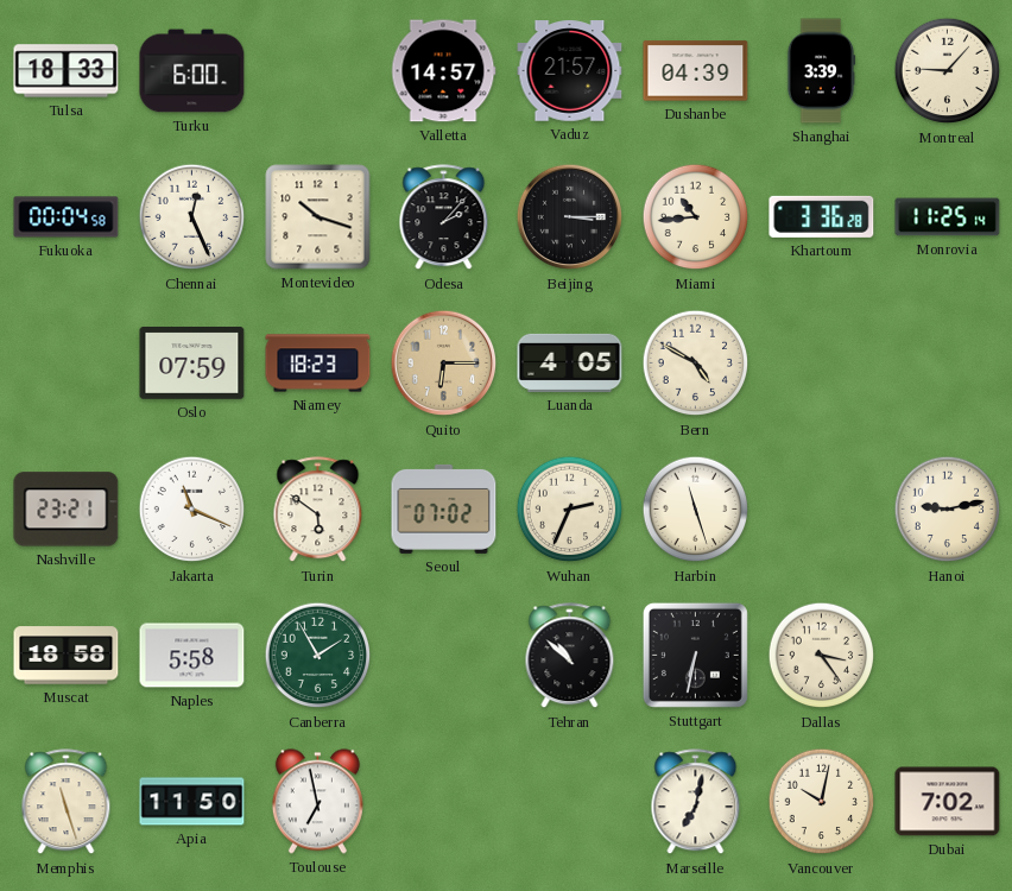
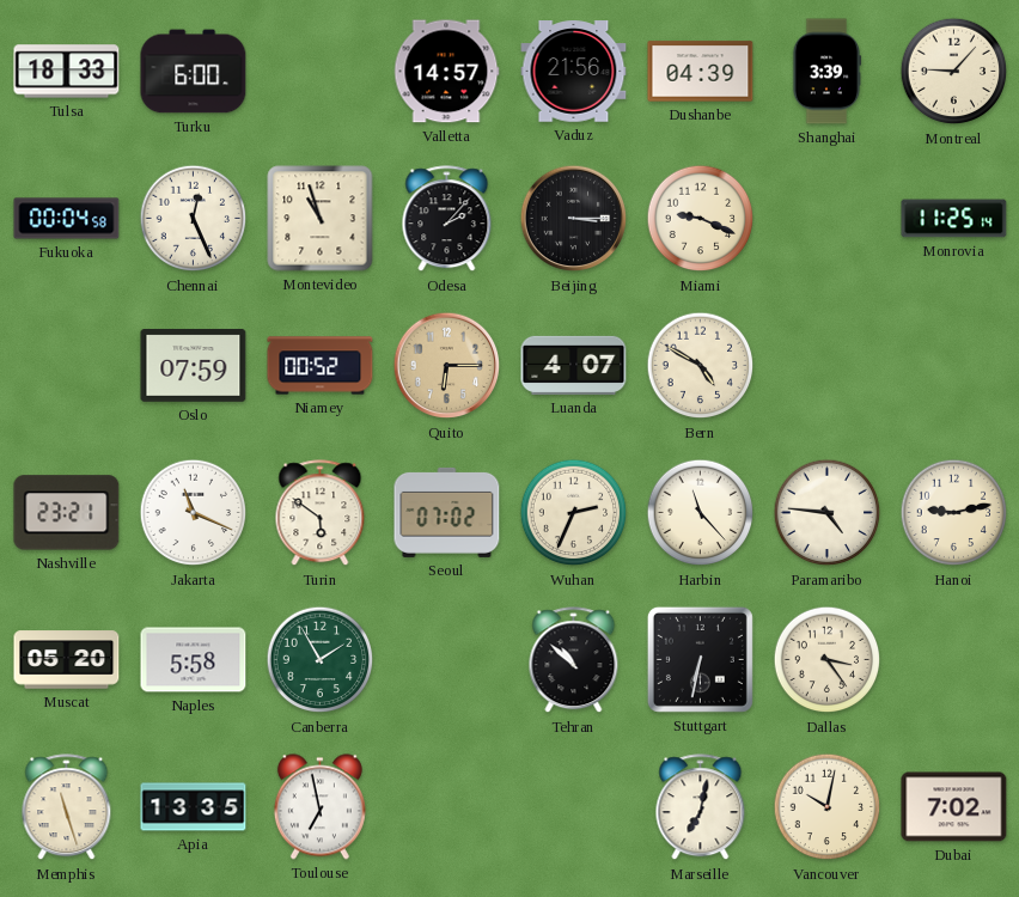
Vaduz: 21:57 -> 21:56
Montevideo: 10:18 -> 10:57
Miami: 10:44 -> 9:19
Khartoum: 3:36 -> none
Niamey: 18:23 -> 00:52
Luanda: 4:05 -> 4:07
Harbin: 11:27 -> 11:23
Paramaribo: none -> 4:46
Muscat: 18:58 -> 05:20
Apia: 11:50 -> 13:35
